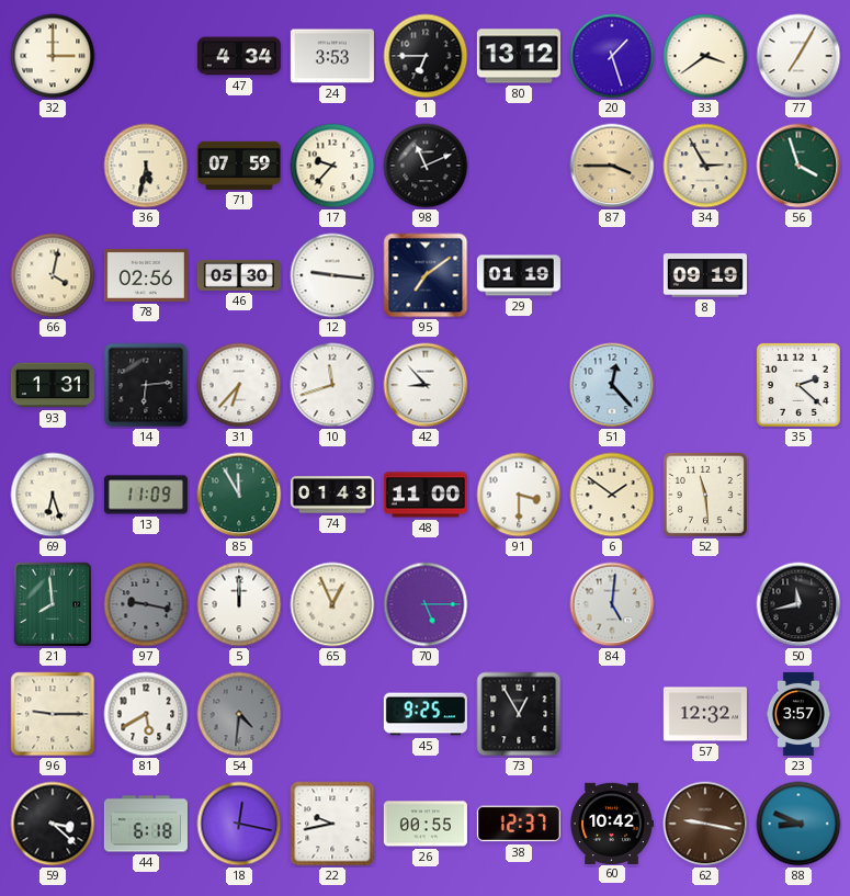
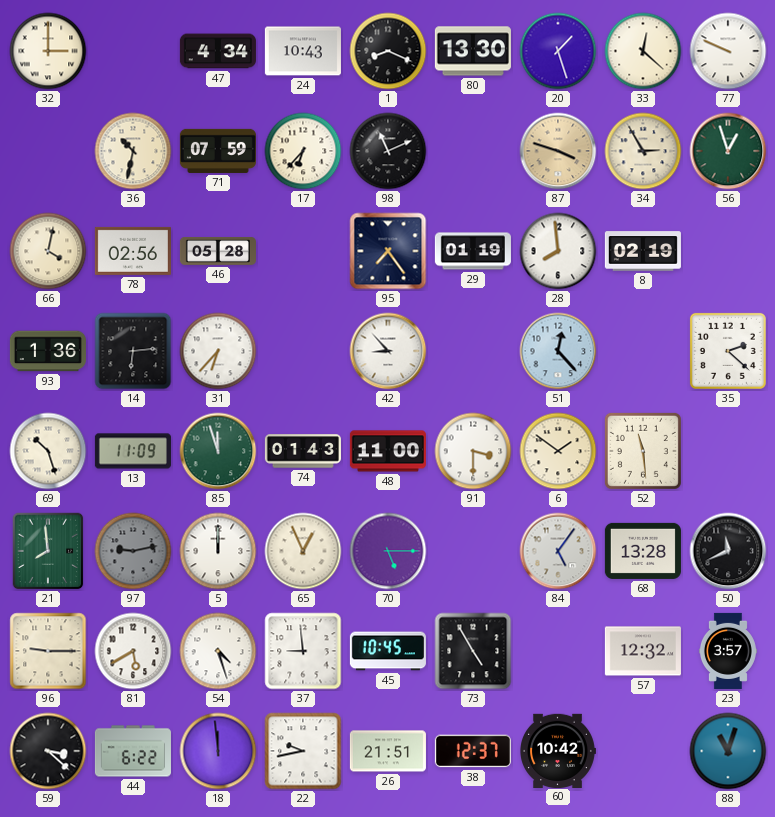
24: 3:53 -> 10:43
1: 6:45 -> 8:19
80: 13:12 -> 13:30
33: 3:39 -> 12:22
77: 7:05 -> 9:49
36: 5:32 -> 10:32
17: 9:37 -> 6:37
87: 3:45 -> 3:48
56: 3:57 -> 12:57
46: 05:30 -> 05:28
12: 9:16 -> none
95: 7:09 -> 7:24
28: none -> 7:59
8: 09:19 -> 02:19
93: 1:31 -> 1:36
10: 11:42 -> none
69: 6:27 -> 10:27
85: 11:55 -> 11:57
97: 9:17 -> 9:13
84: 5:01 -> 5:06
68: none -> 13:28
50: 11:43 -> 11:41
54: 4:31 -> 4:27
54 dial: grey -> white
37: none -> 8:59
45: 9:25 -> 10:45
73: 12:55 -> 4:55
44: 6:18 -> 6:22
18: 12:17 -> 11:59
26: 00:55 -> 21:51
62: 9:17 -> none
88: 8:49 -> 11:03
